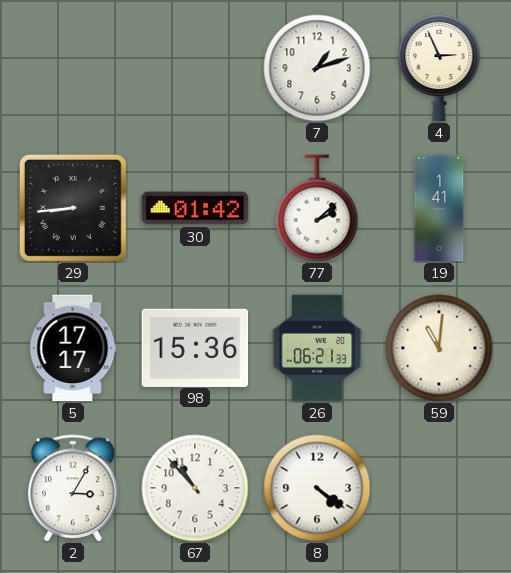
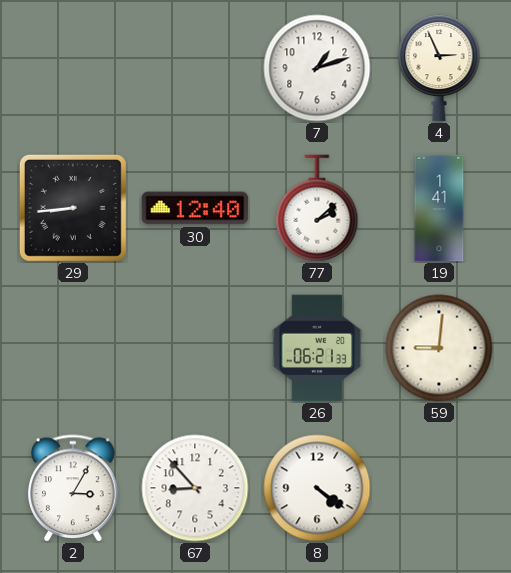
30: 01:42 -> 12:40
5: 17:17 -> none
98: 15:36 -> none
59: 11:01 -> 9:01
67: 10:53 -> 8:53
